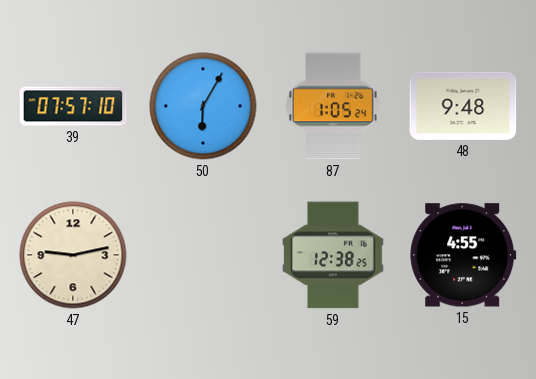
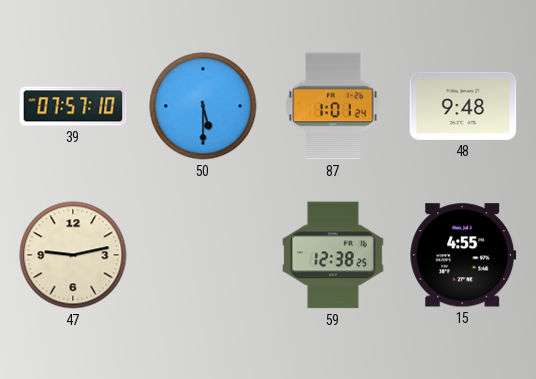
50: 6:05 -> 5:30
87: 1:05 -> 1:01
